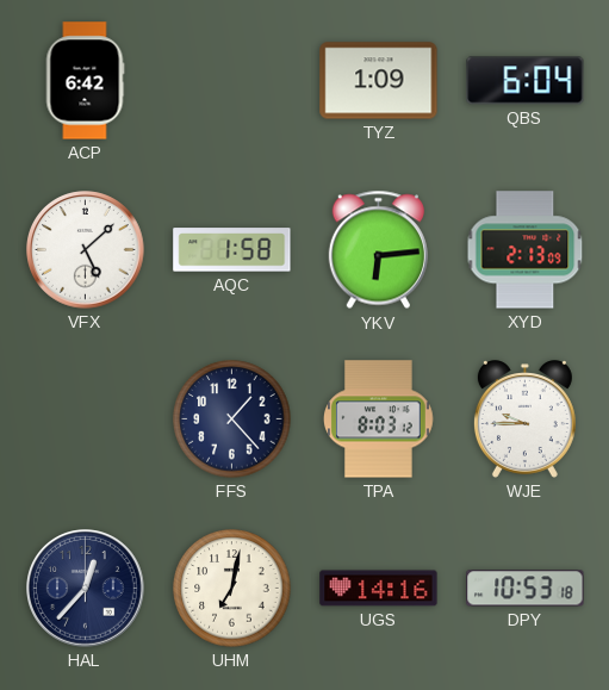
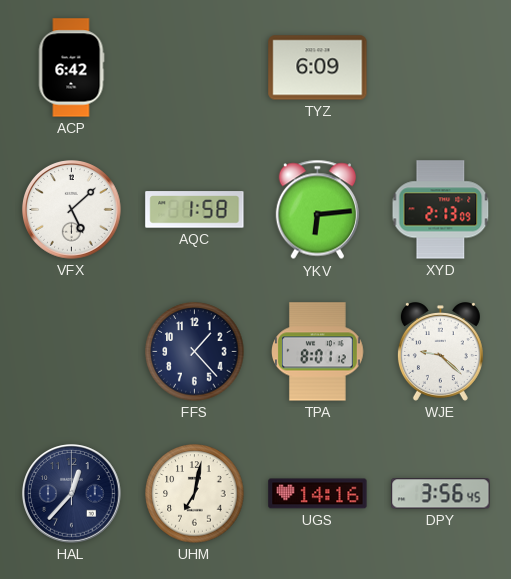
TYZ: 1:09 -> 6:09
QBS: 6:04 -> none
TPA: 8:03 -> 8:01
WJE: 9:45 -> 9:22
DPY: 10:53 -> 3:56
